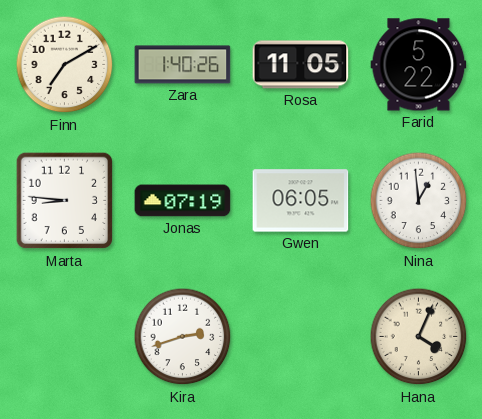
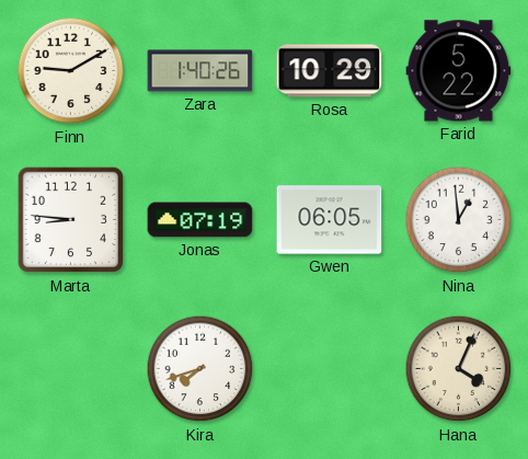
Finn: 7:10 -> 9:10
Rosa: 11:05 -> 10:29
Kira: 2:42 -> 7:42
